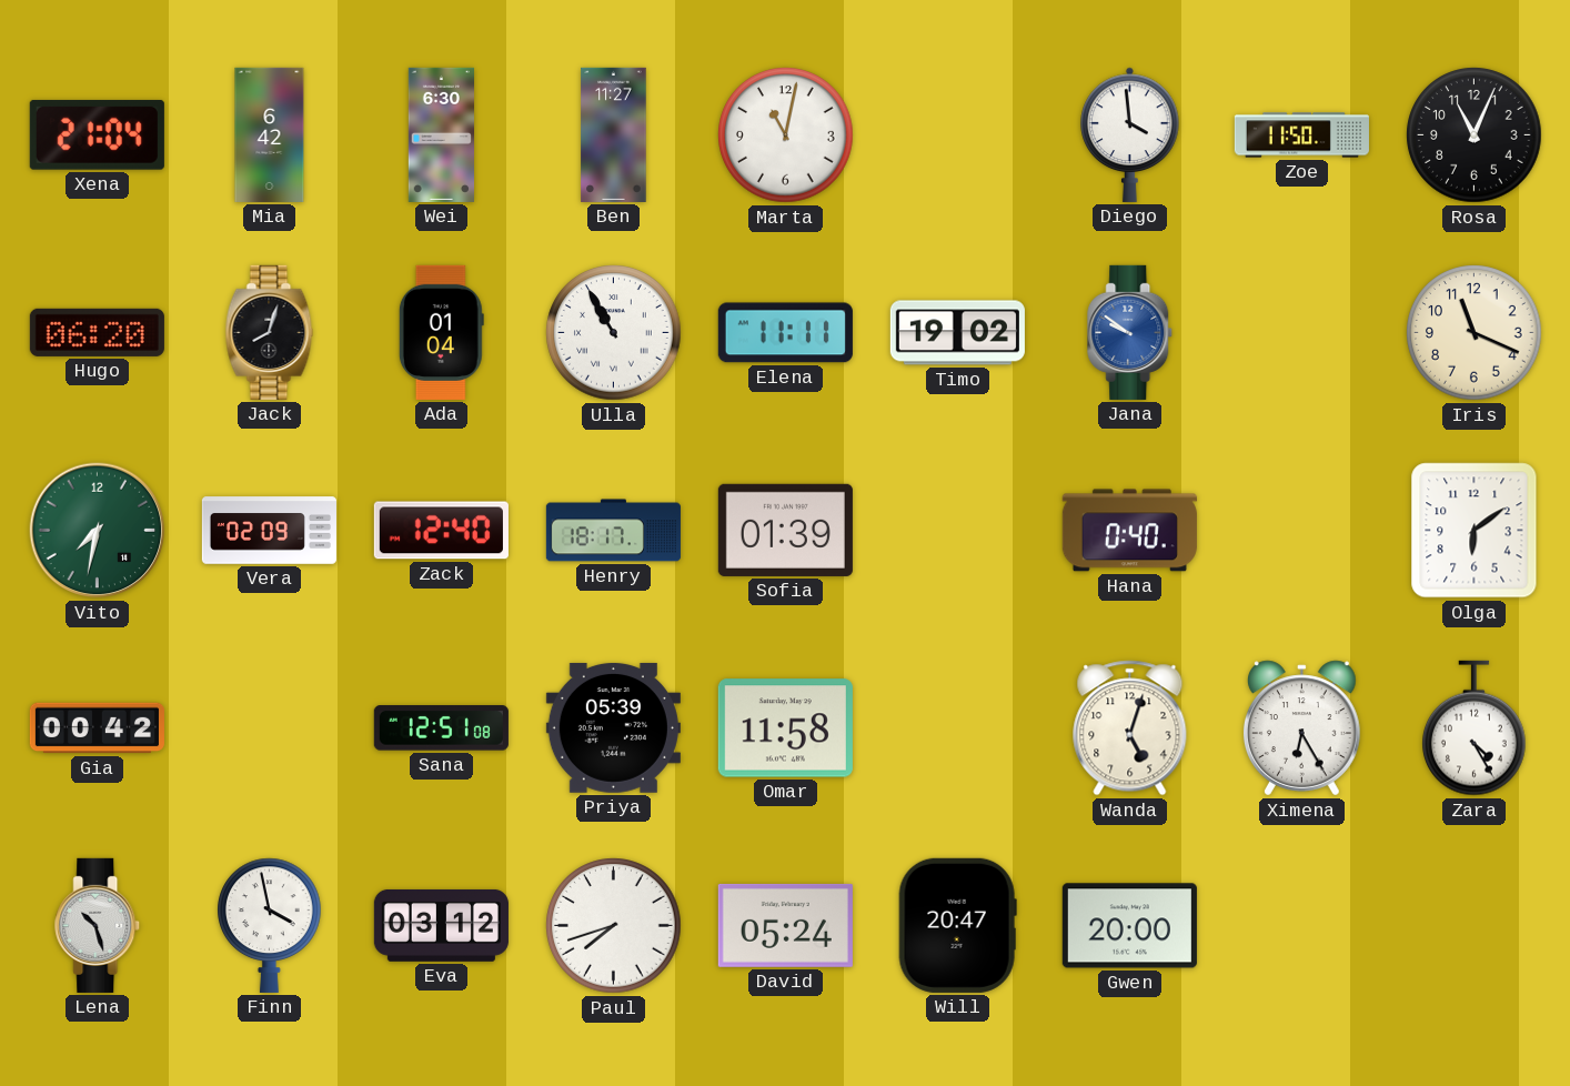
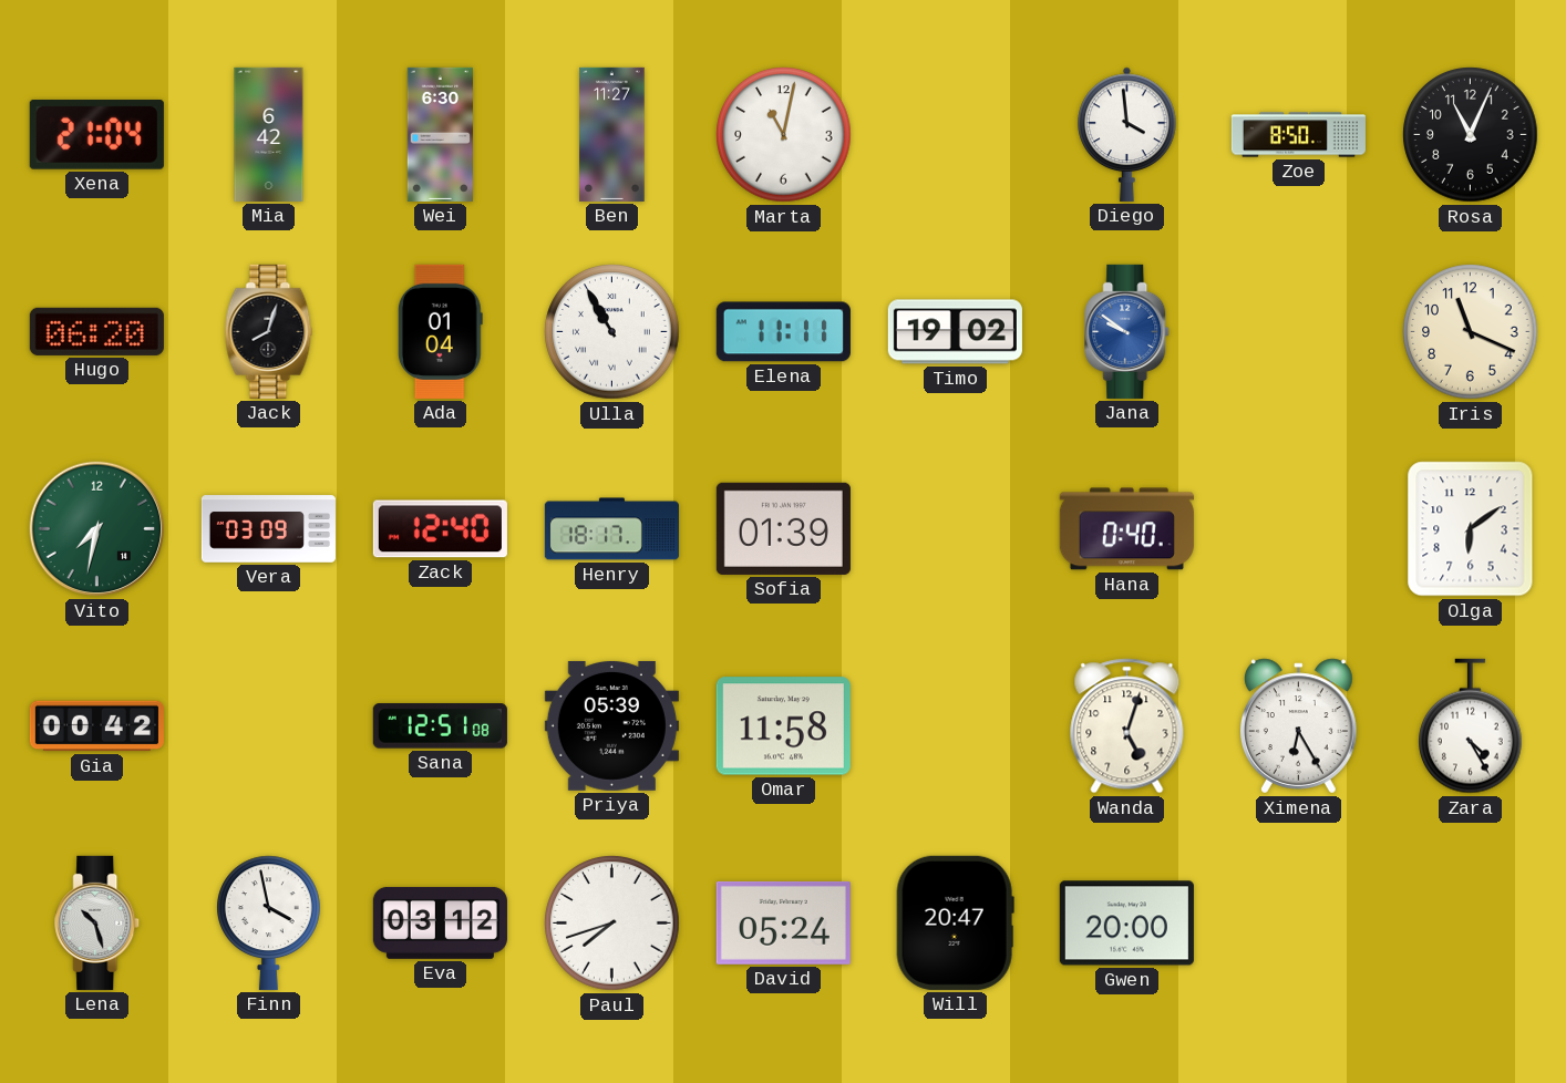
Zoe: 11:50 -> 8:50
Vera: 02:09 -> 03:09
